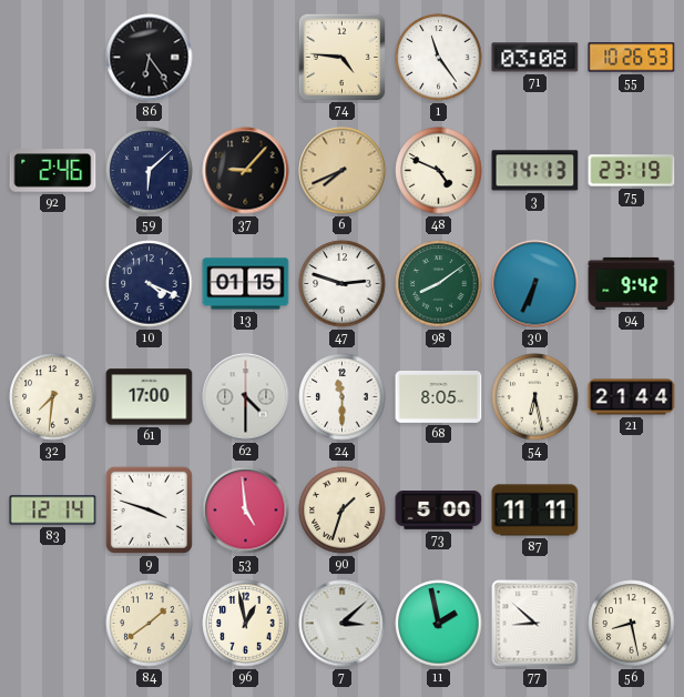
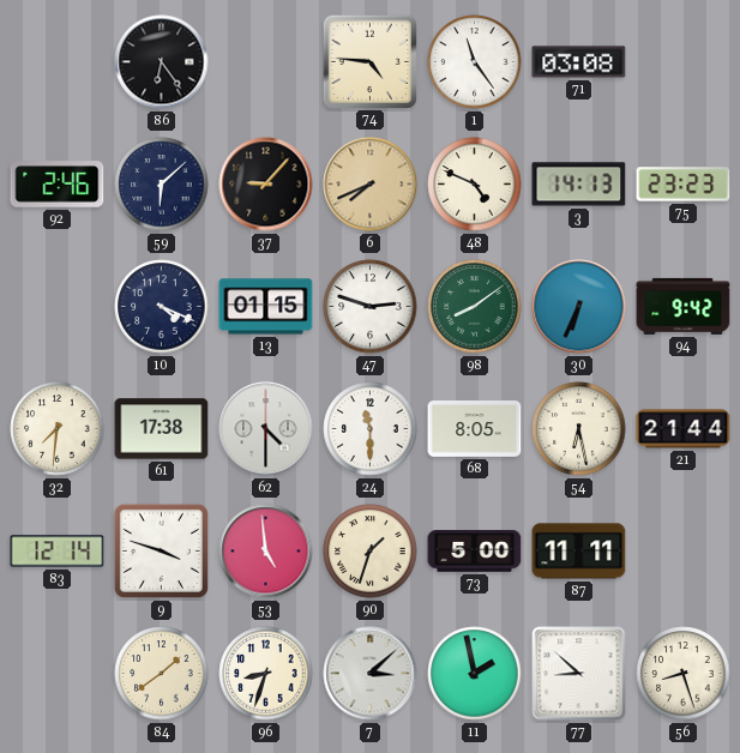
55: 10:26 -> none
75: 23:19 -> 23:23
61: 17:00 -> 17:38
96: 12:58 -> 8:33
56: 8:28 -> 8:27
